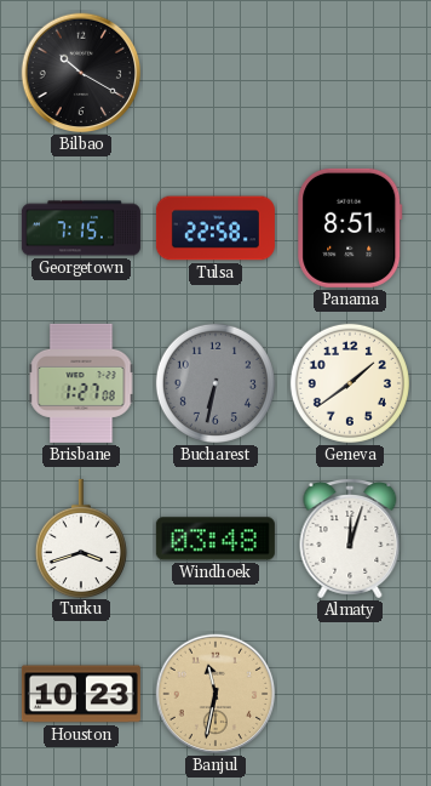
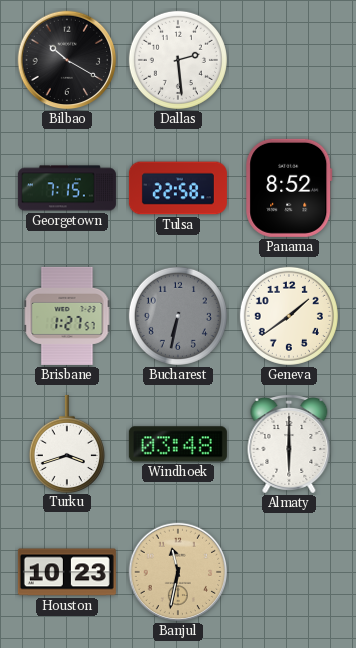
Dallas: none -> 2:29
Panama: 8:51 -> 8:52
Brisbane: 1:27:08 -> 1:27:57
Almaty: 12:03 -> 6:00
